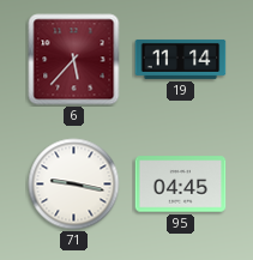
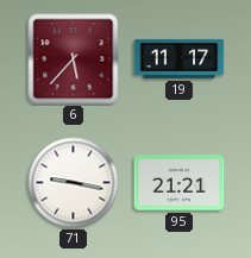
19: 11:14 -> 11:17
95: 04:45 -> 21:21
